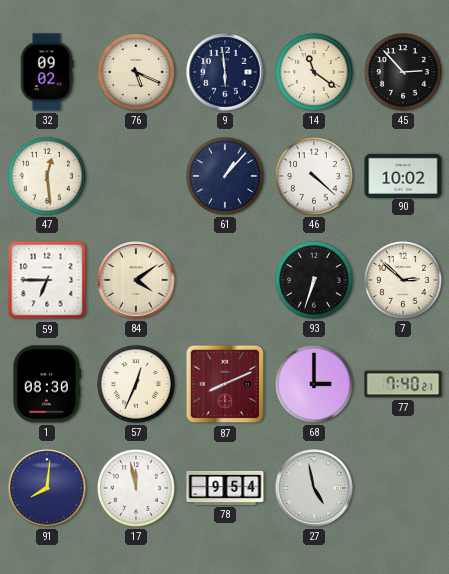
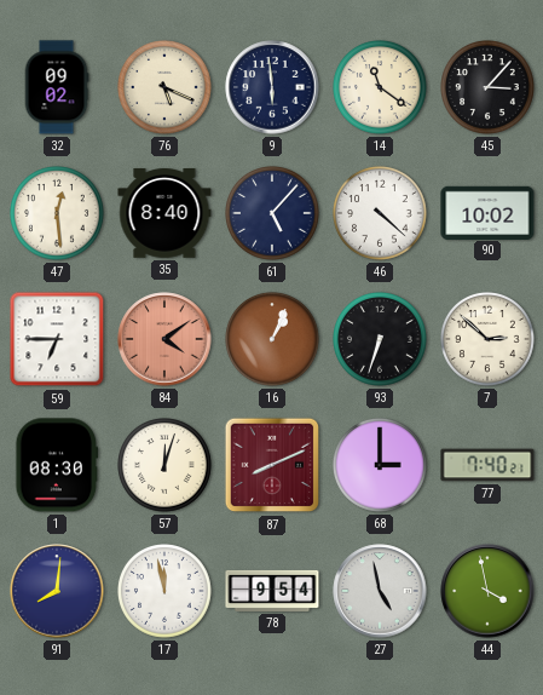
45: 2:53 -> 3:07
35: none -> 8:40
61: 1:07 -> 5:07
84 dial: cream -> salmon
16: none -> 1:04
57: 12:34 -> 12:03
44: none -> 3:58
